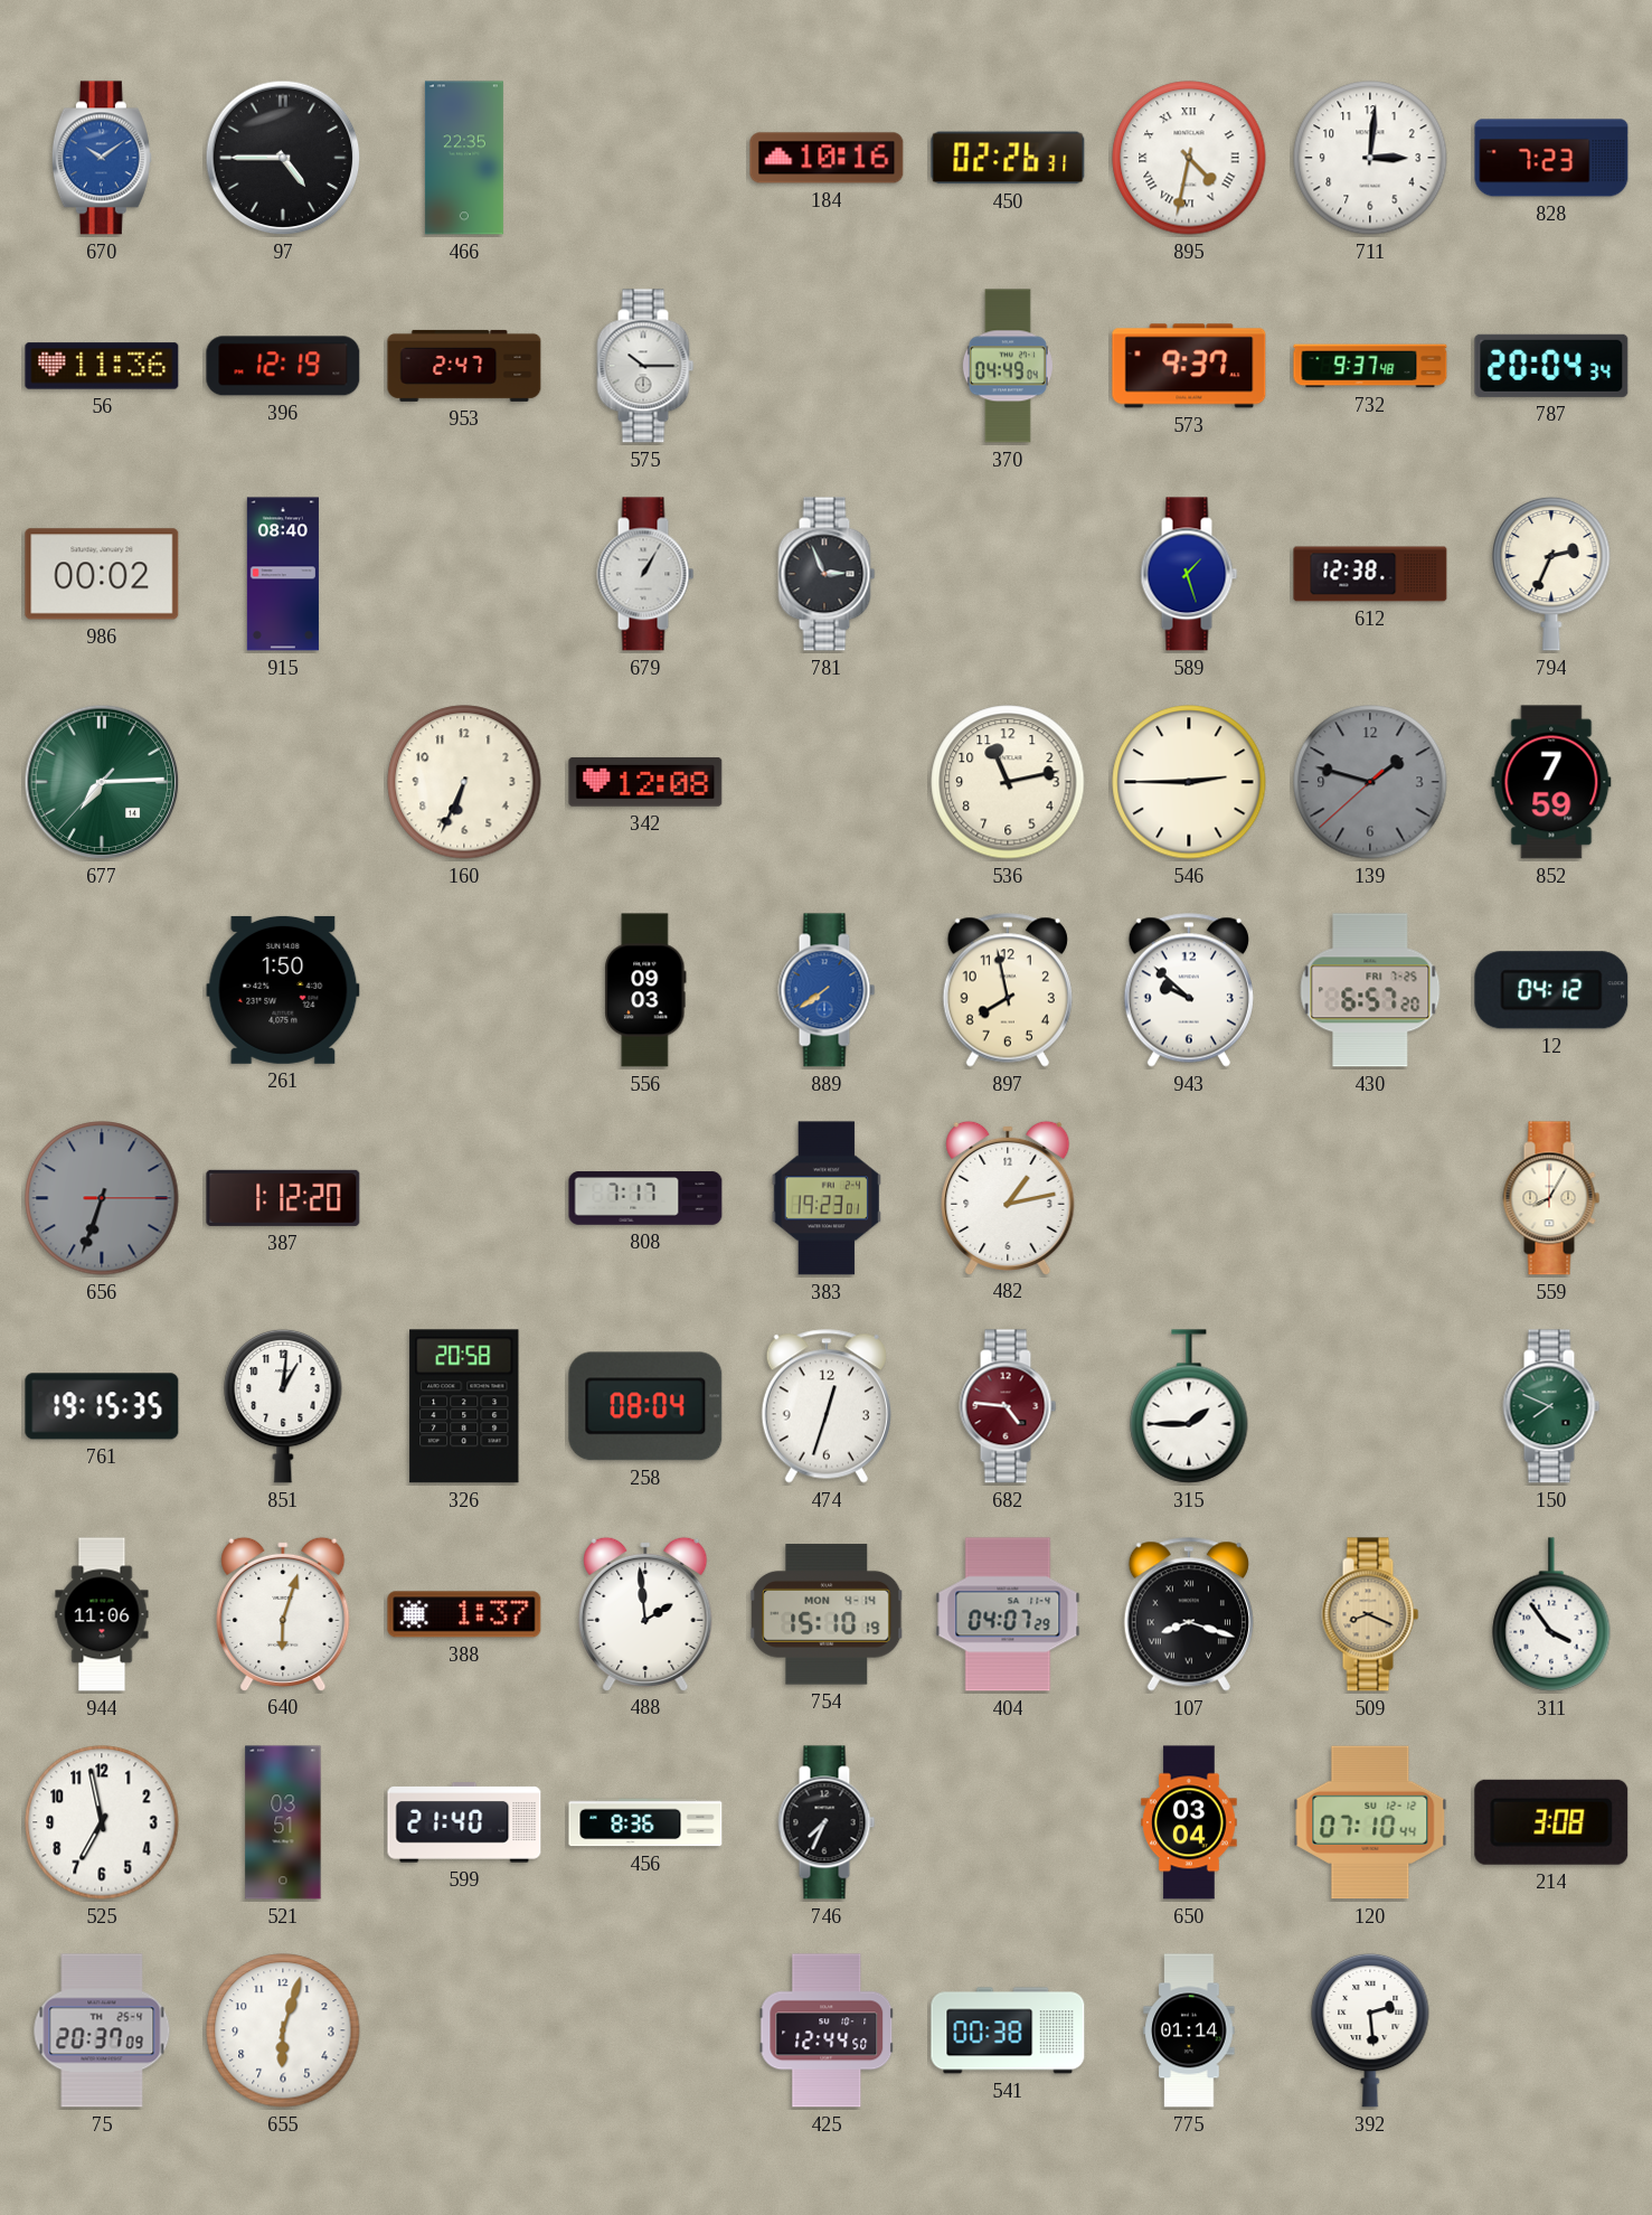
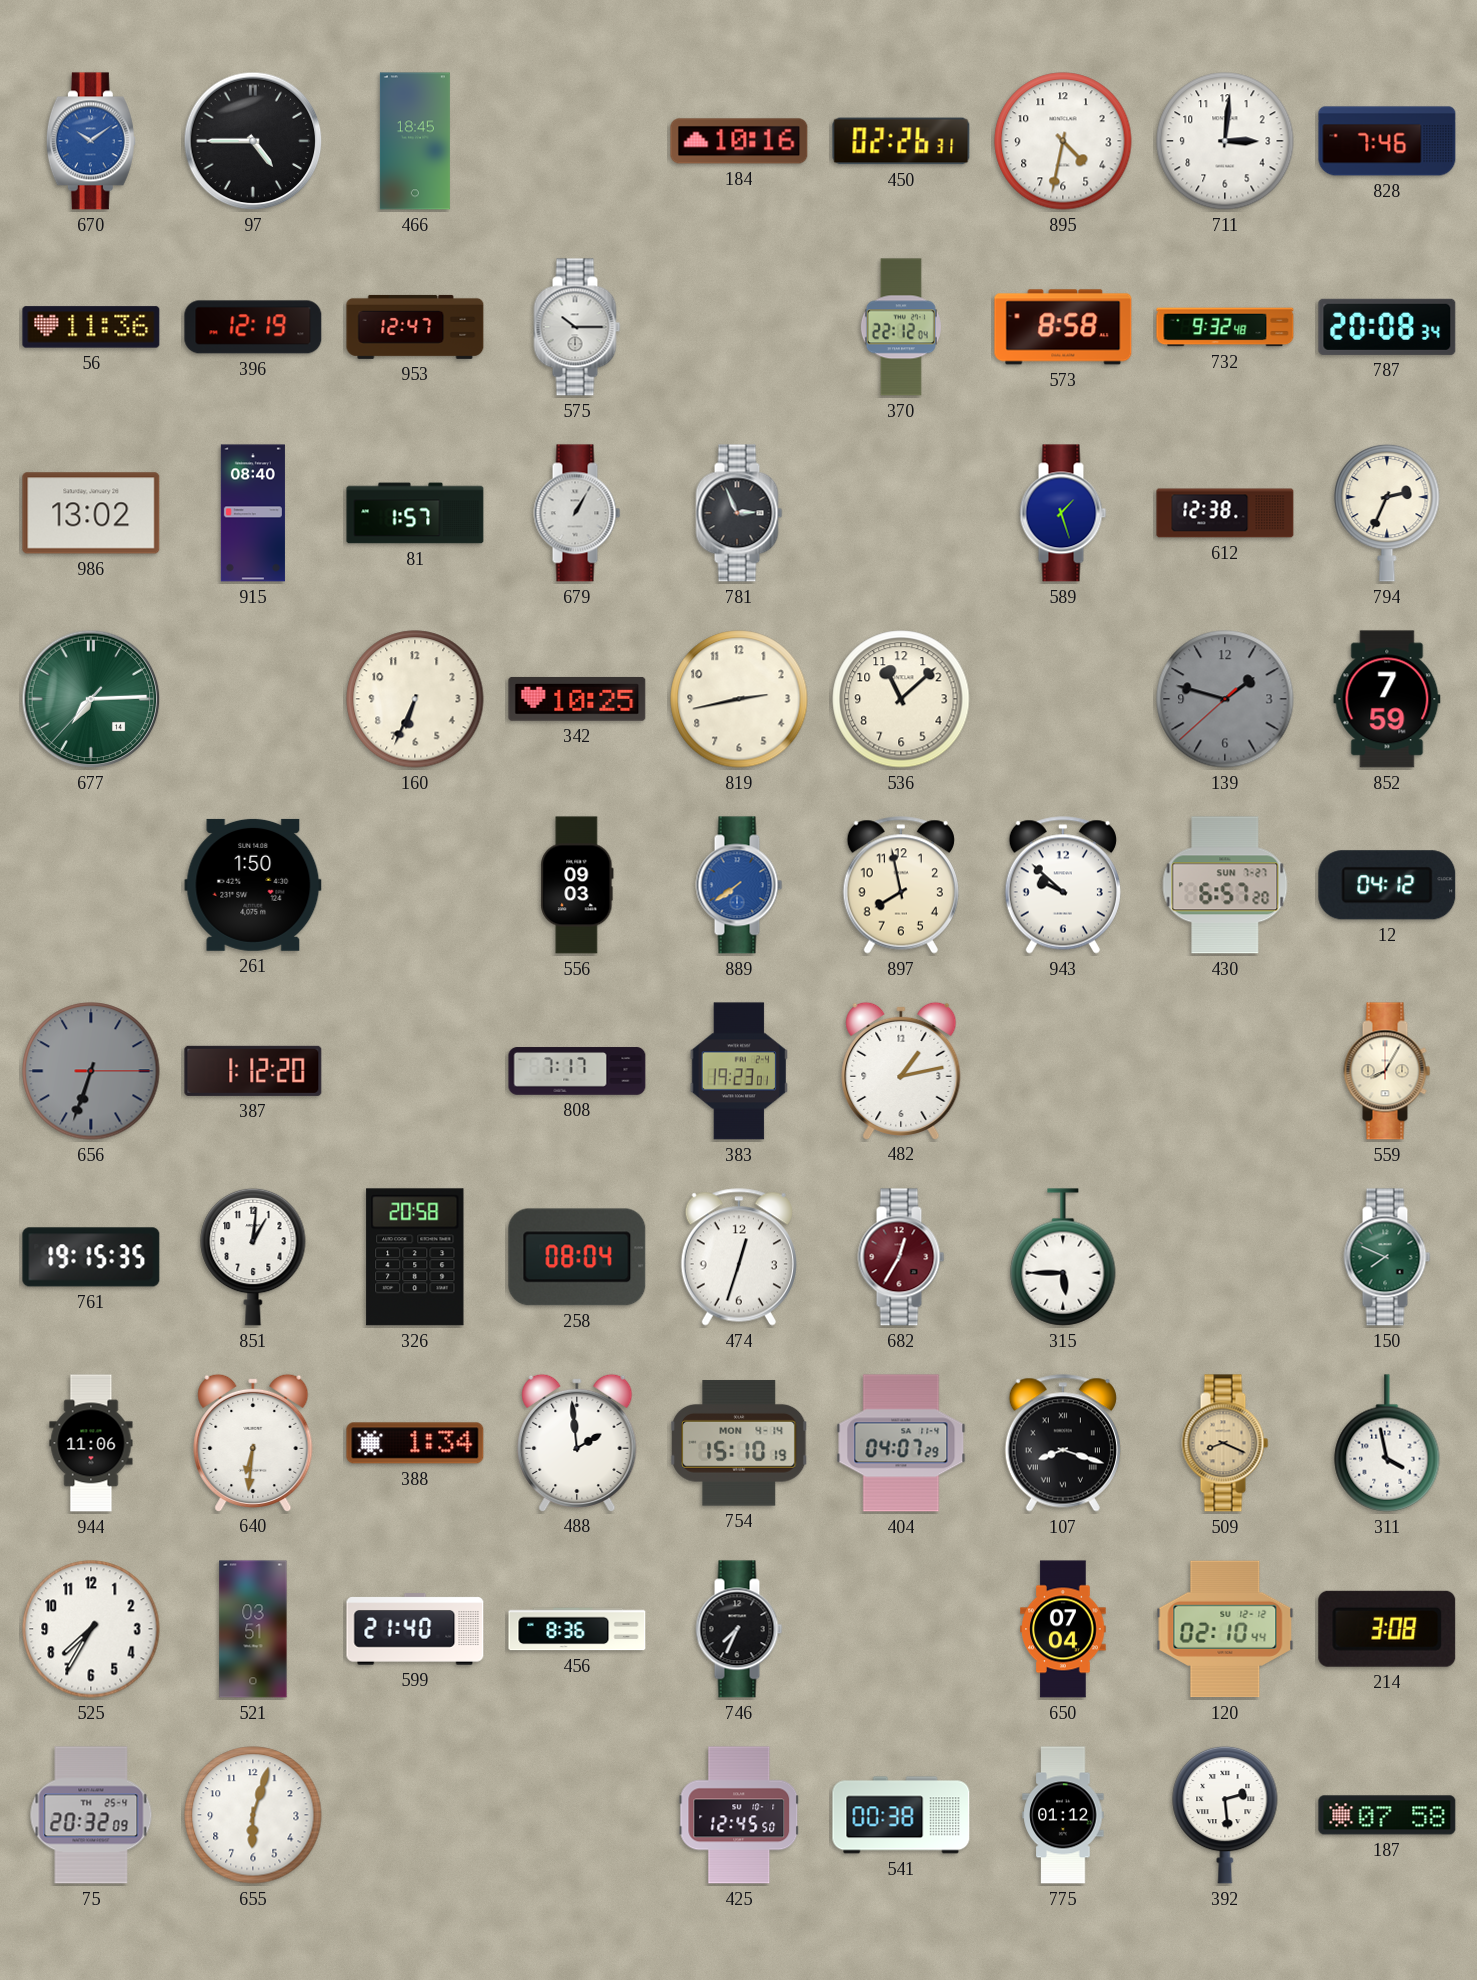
466: 22:35 -> 18:45
895 numerals: Roman -> Arabic
828: 7:23 -> 7:46
953: 2:47 -> 12:47
370: 04:49 -> 22:12
573: 9:37 -> 8:58
732: 9:37 -> 9:32
787: 20:04 -> 20:08
986: 00:02 -> 13:02
81: none -> 1:57
342: 12:08 -> 10:25
819: none -> 2:43
536: 11:13 -> 11:08
546: 2:45 -> none
430 date: FRI 7-25 -> SUN 7-27
682: 4:46 -> 12:35
315: 1:45 -> 5:45
640: 6:03 -> 6:31
388: 1:37 -> 1:34
311: 3:54 -> 3:58
525: 6:58 -> 7:35
650: 03:04 -> 07:04
120: 07:10 -> 02:10
75: 20:37 -> 20:32
425: 12:44 -> 12:45
775: 01:14 -> 01:12
187: none -> 07:58
